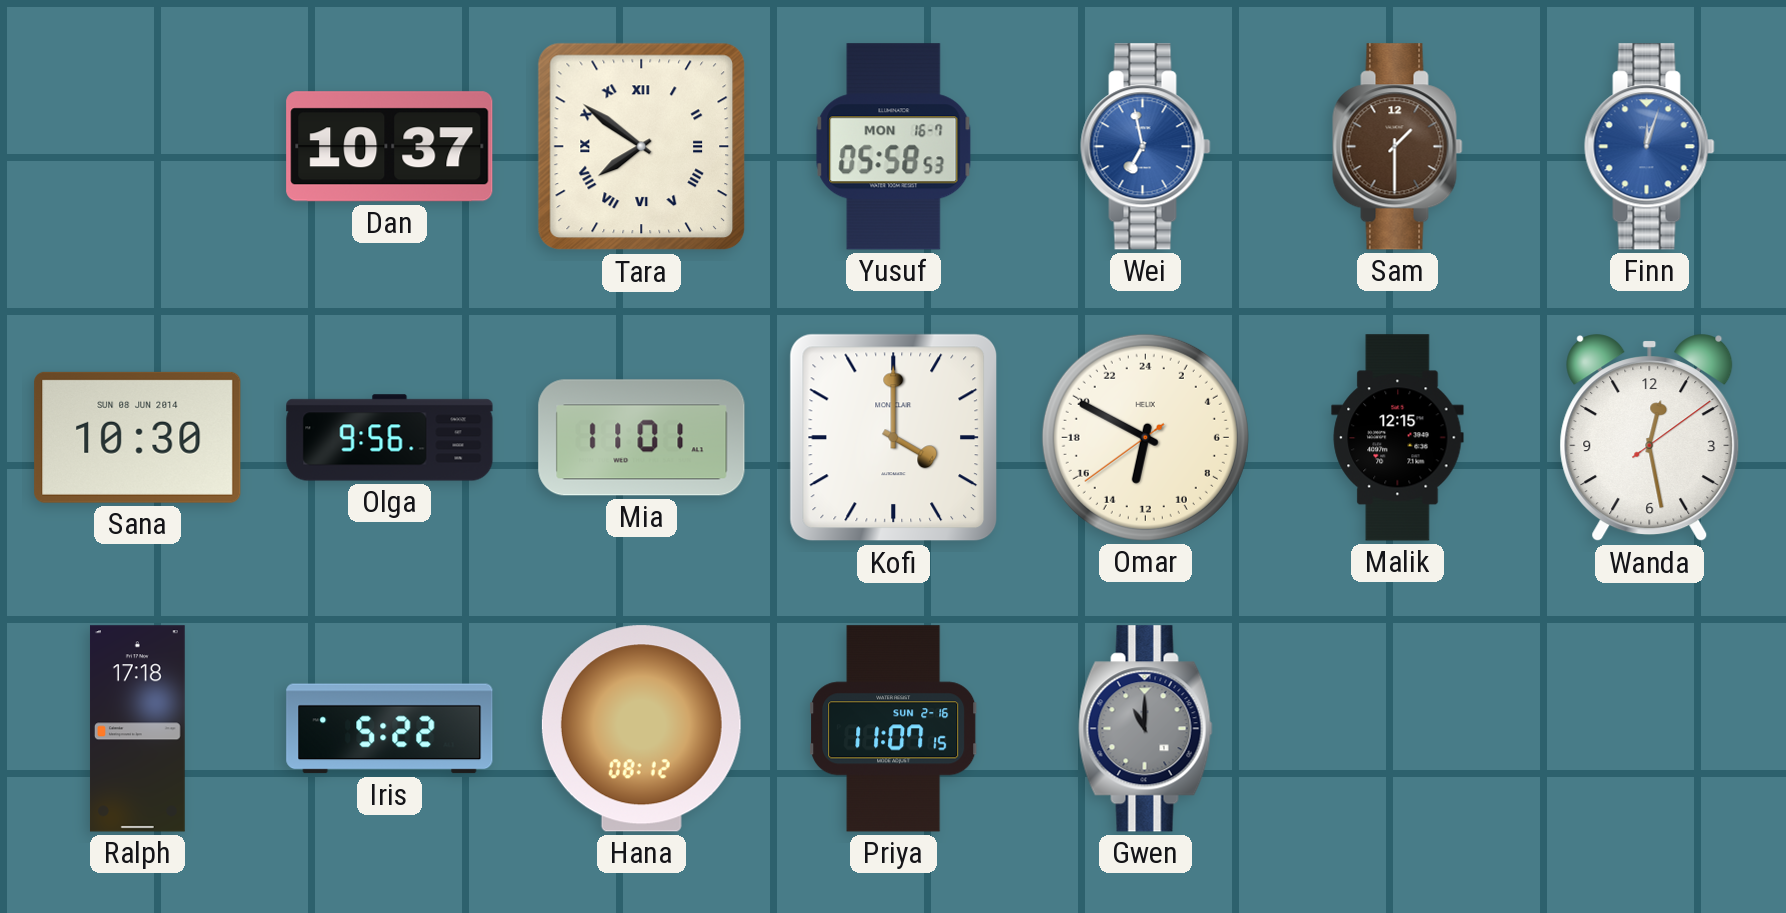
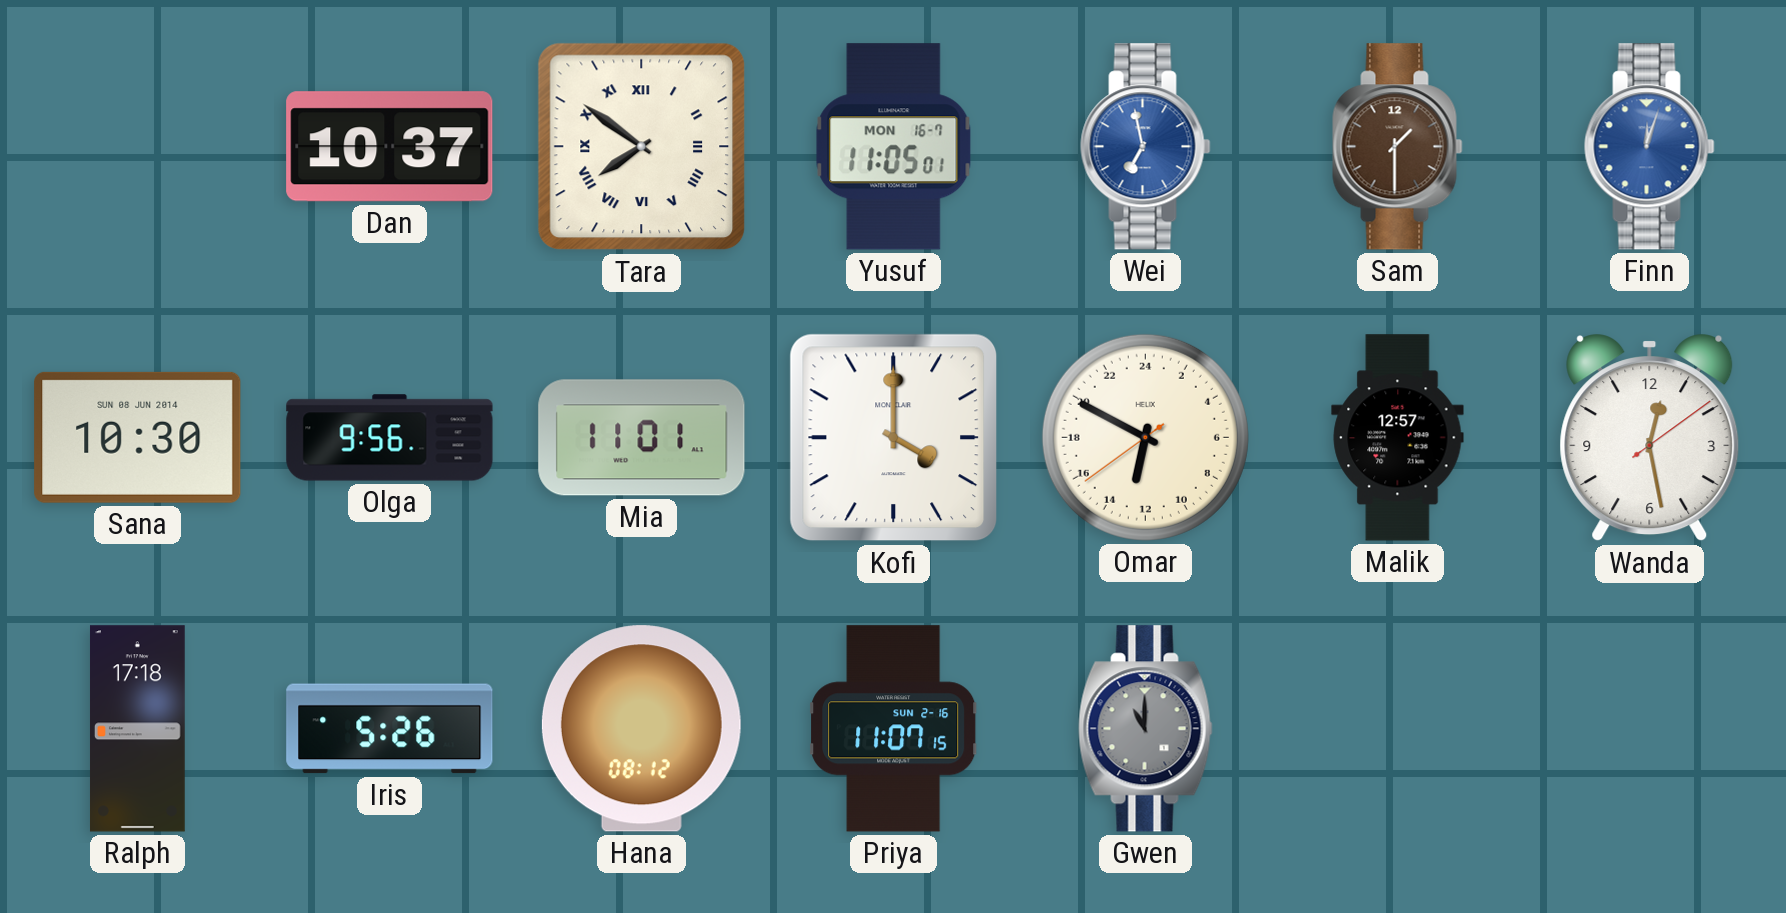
Yusuf: 05:58 -> 11:05
Malik: 12:15 -> 12:57
Iris: 5:22 -> 5:26
